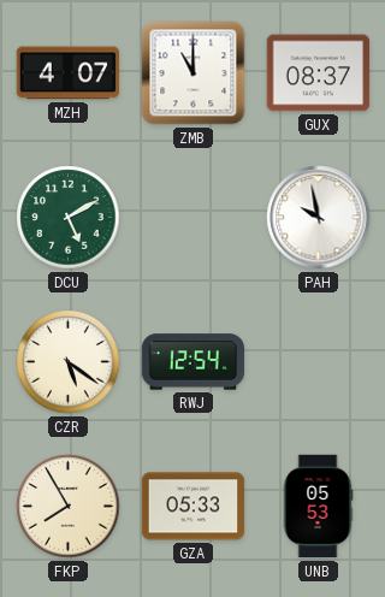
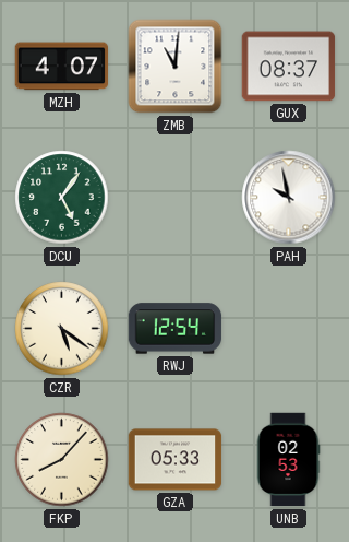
ZMB: 11:00 -> 11:01
DCU: 5:10 -> 5:06
FKP: 7:55 -> 8:07
UNB: 05:53 -> 02:53
